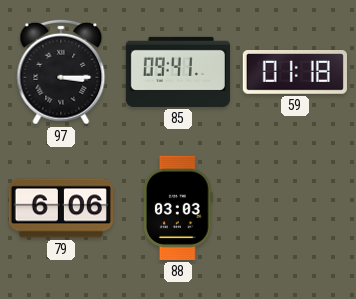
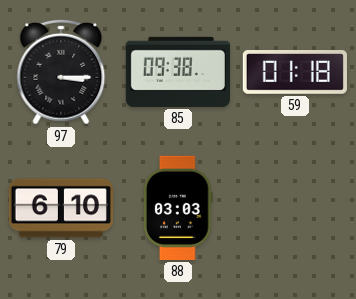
85: 09:41 -> 09:38
79: 6:06 -> 6:10
